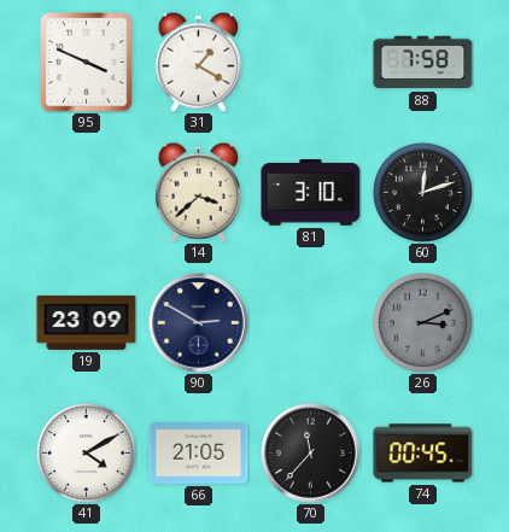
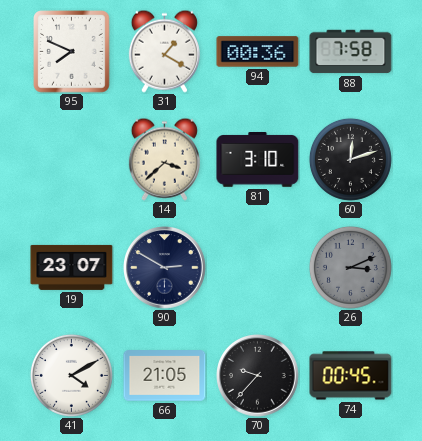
95: 3:49 -> 7:49
94: none -> 00:36
19: 23:09 -> 23:07
70: 11:37 -> 9:37
